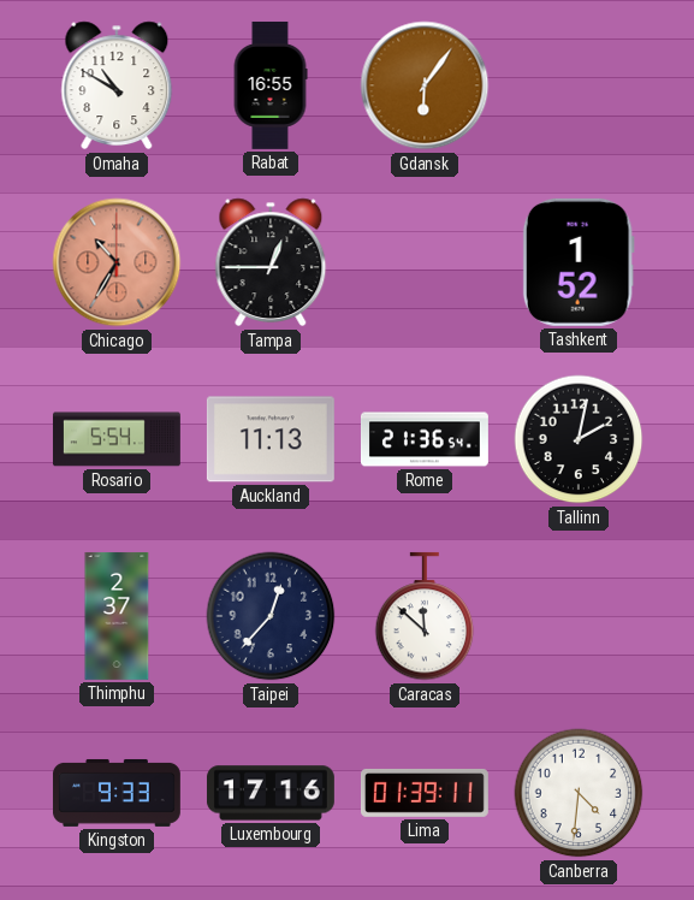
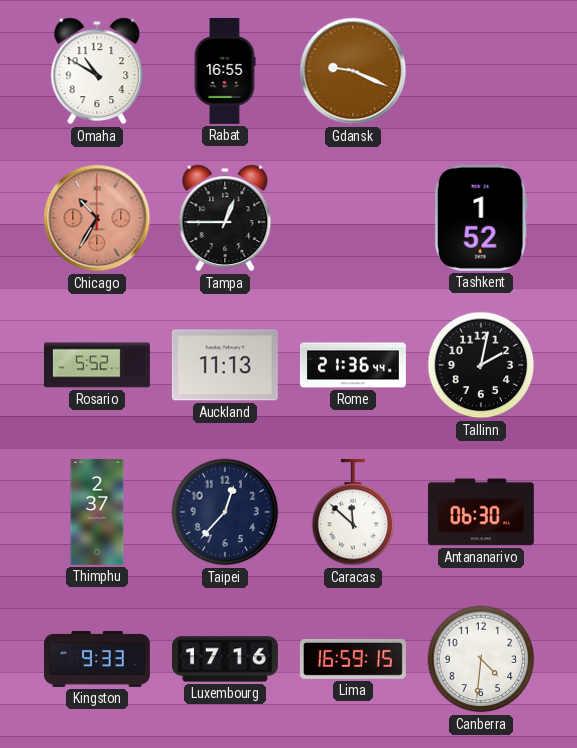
Gdansk: 6:06 -> 9:19
Rosario: 5:54 -> 5:52
Rome: 21:36:54 -> 21:36:44
Antananarivo: none -> 06:30
Lima: 01:39 -> 16:59
